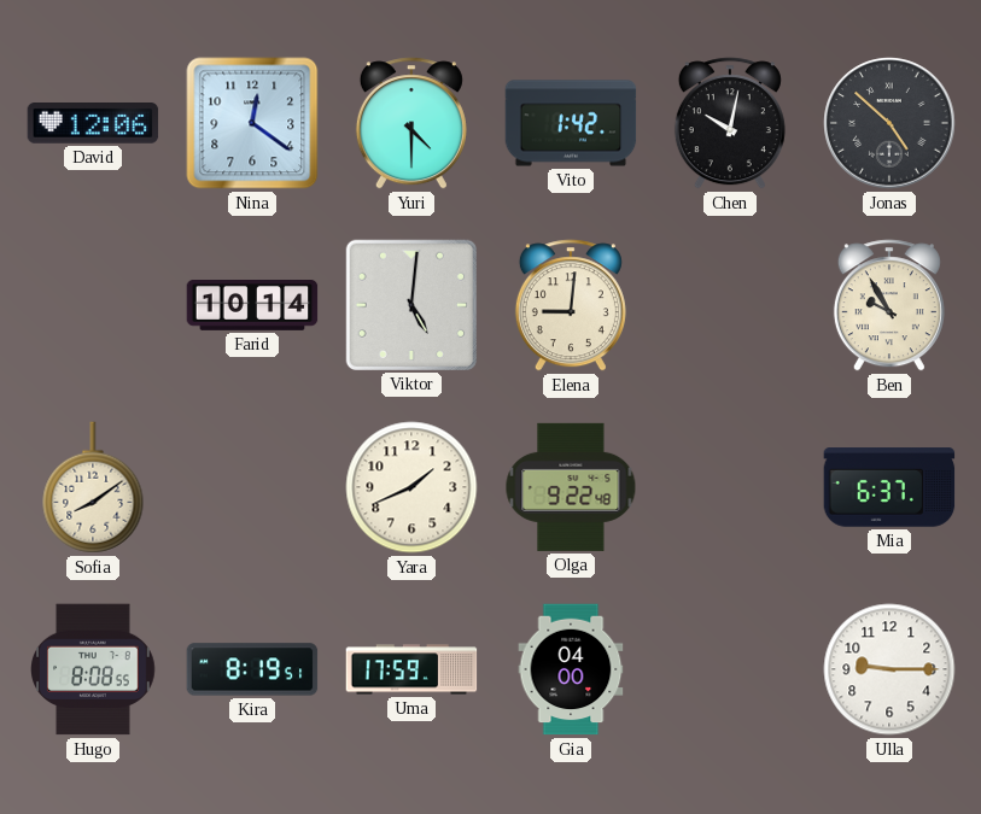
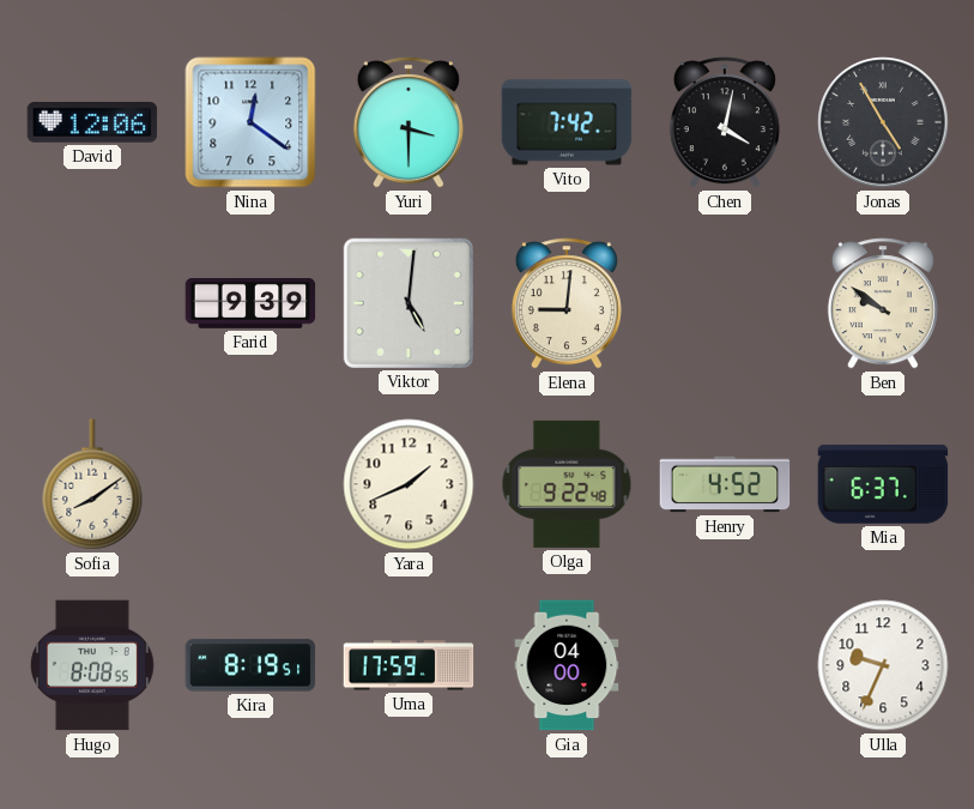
Yuri: 4:30 -> 3:30
Vito: 1:42 -> 7:42
Chen: 10:02 -> 4:02
Jonas: 4:52 -> 4:55
Farid: 10:14 -> 9:39
Ben: 9:55 -> 9:51
Henry: none -> 4:52
Ulla: 9:15 -> 9:34
